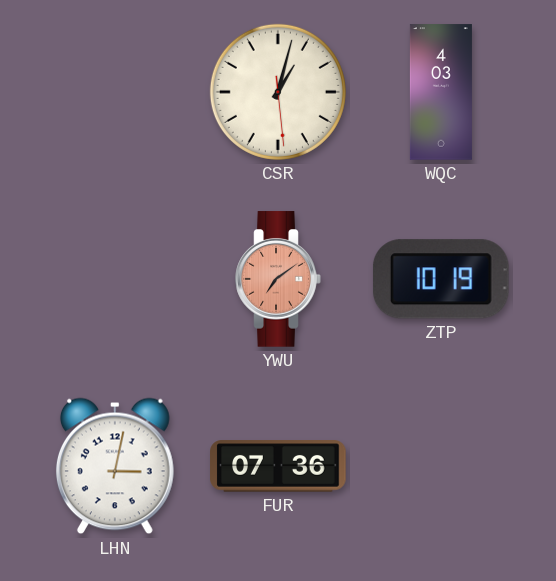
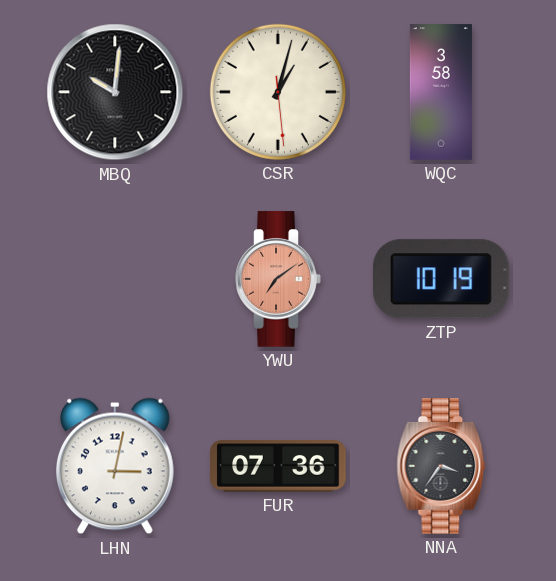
MBQ: none -> 10:01
WQC: 4:03 -> 3:58
NNA: none -> 3:36
